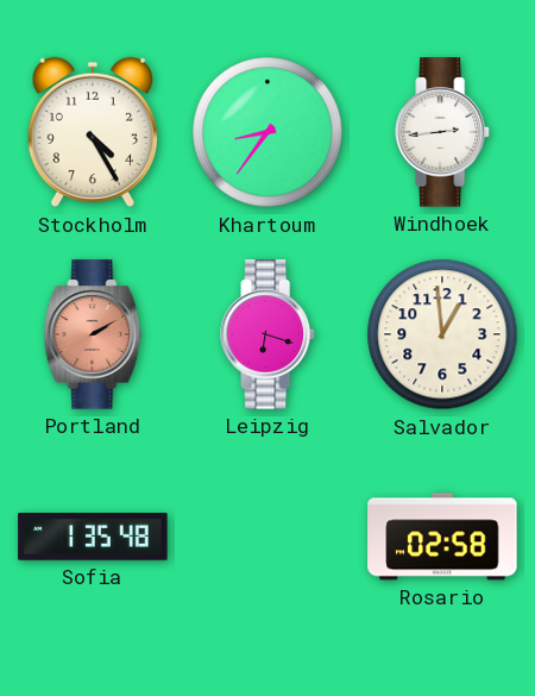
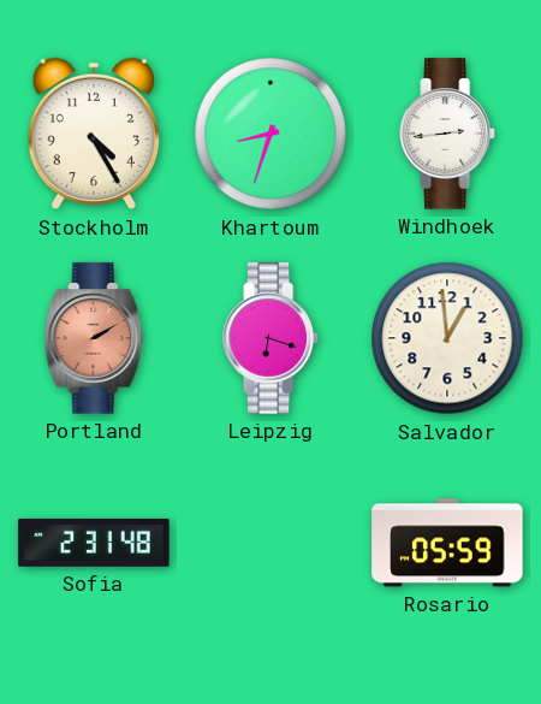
Khartoum: 8:36 -> 8:33
Sofia: 1:35 -> 2:31
Rosario: 02:58 -> 05:59
